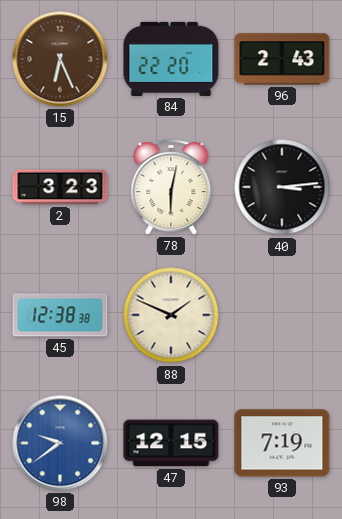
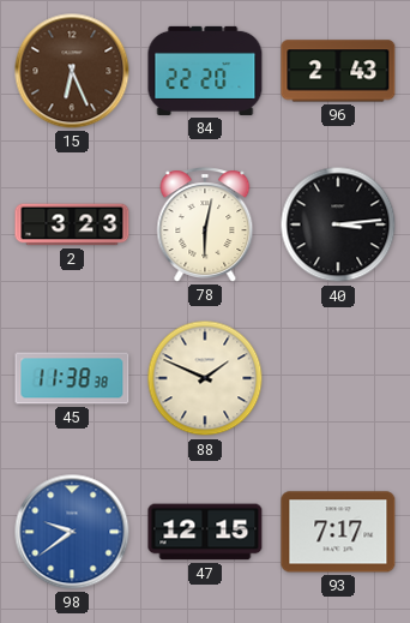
45: 12:38 -> 11:38
93: 7:19 -> 7:17
